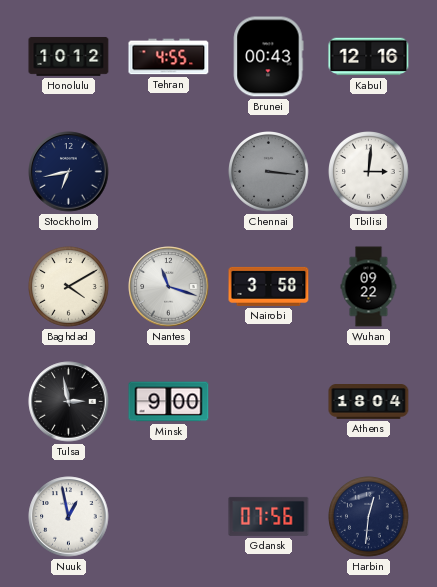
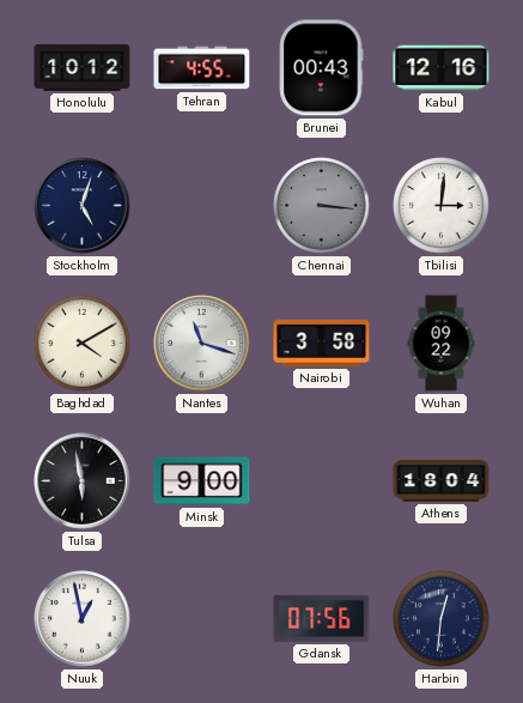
Stockholm: 6:43 -> 5:03
Tulsa: 2:58 -> 5:58
